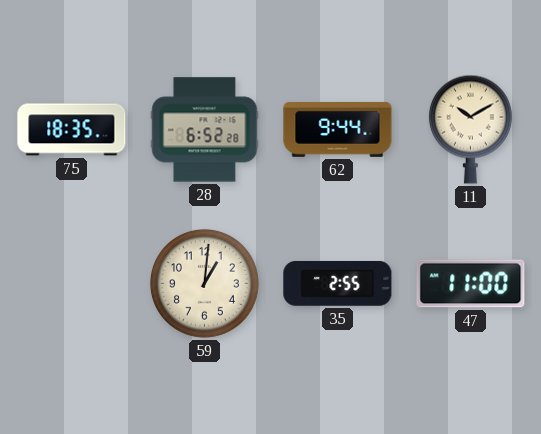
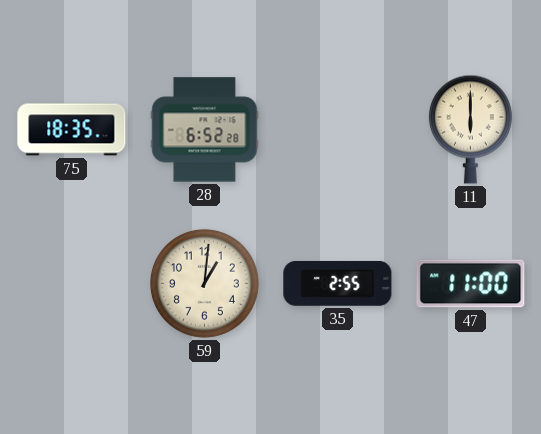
62: 9:44 -> none
11: 10:10 -> 6:00
